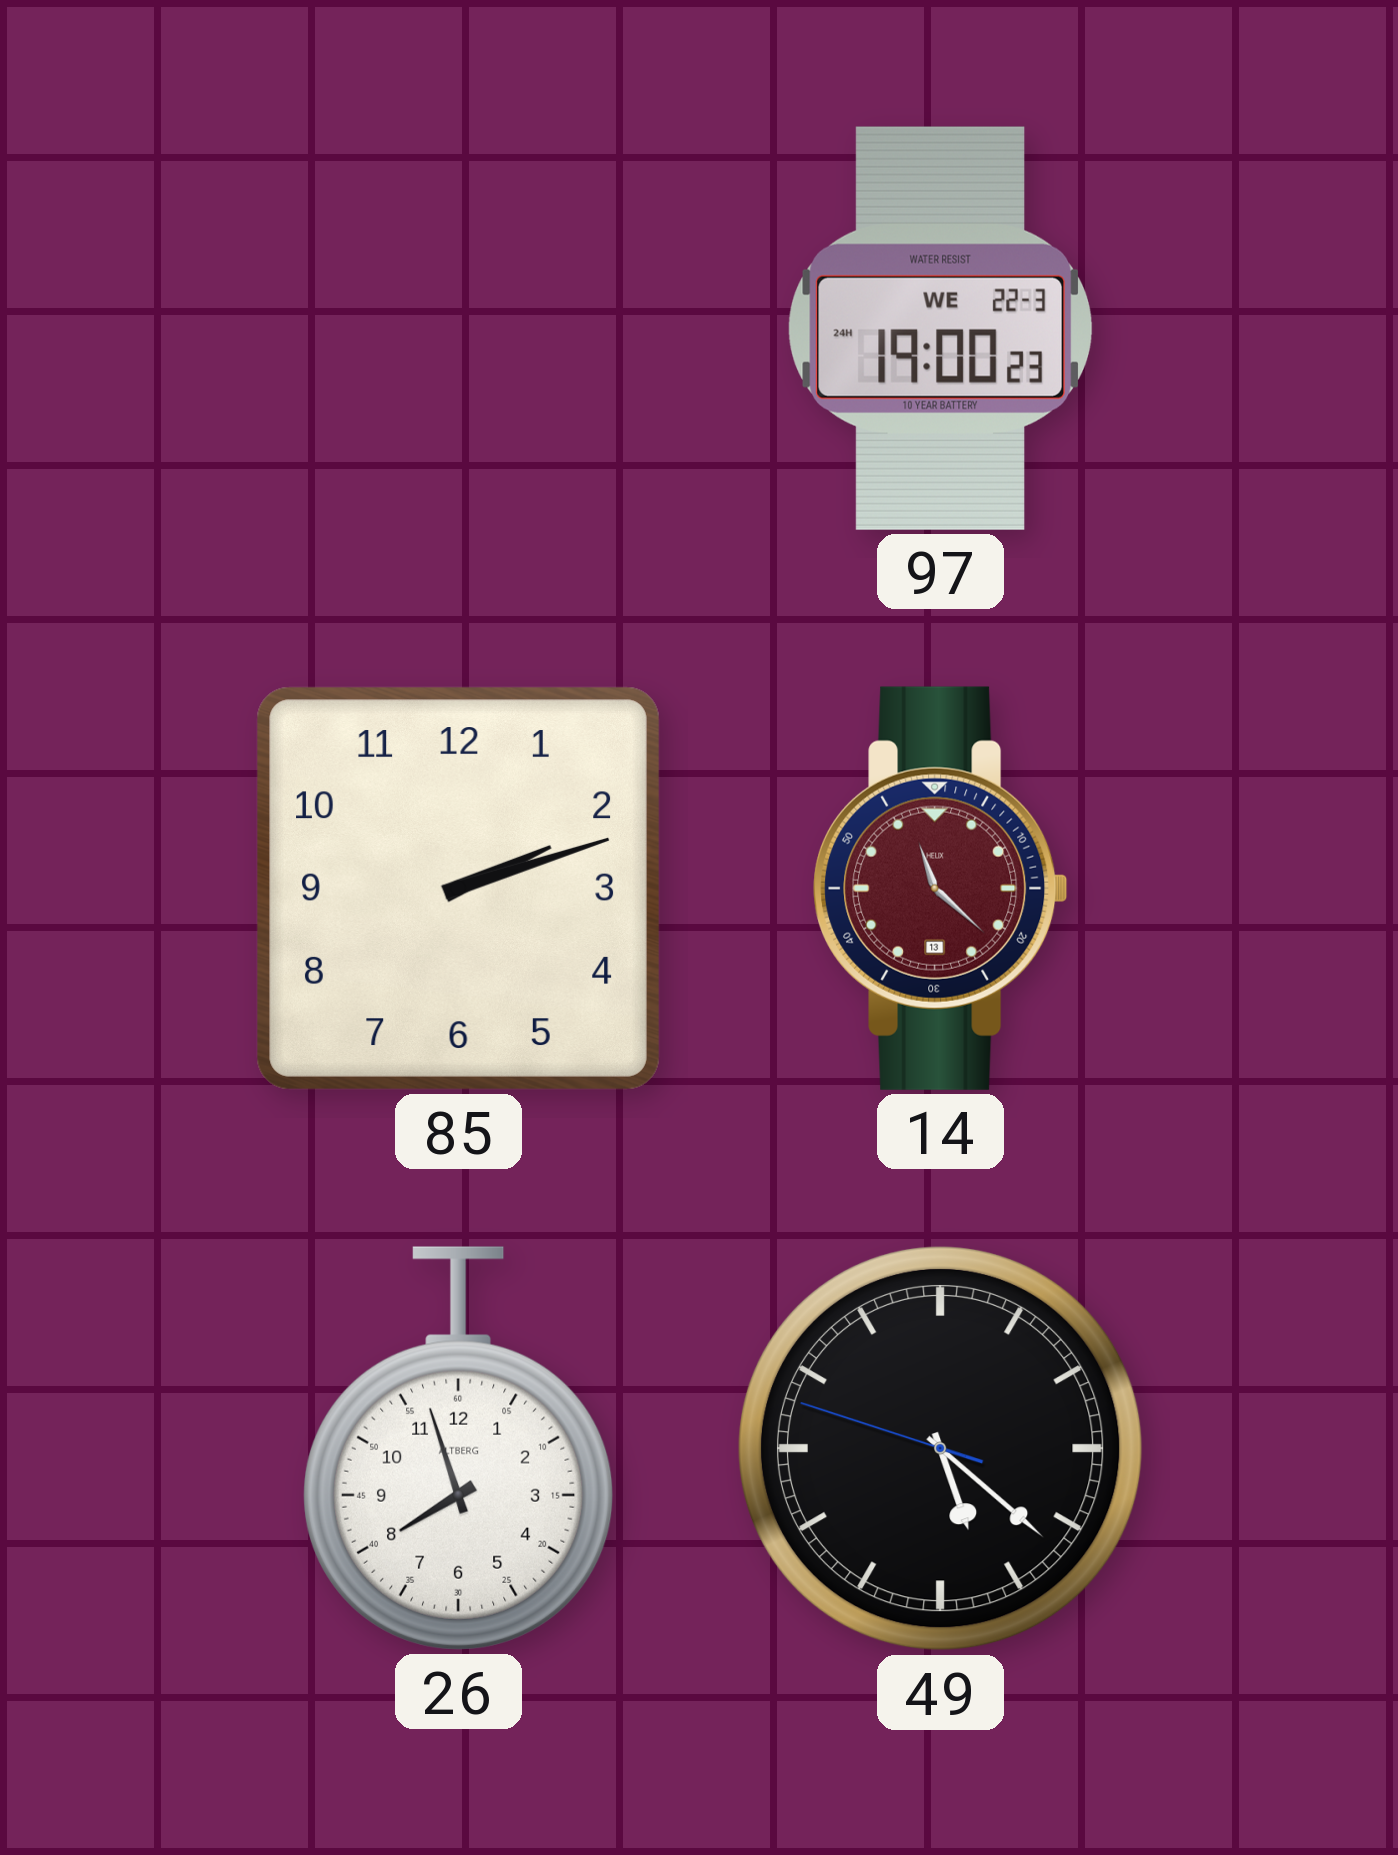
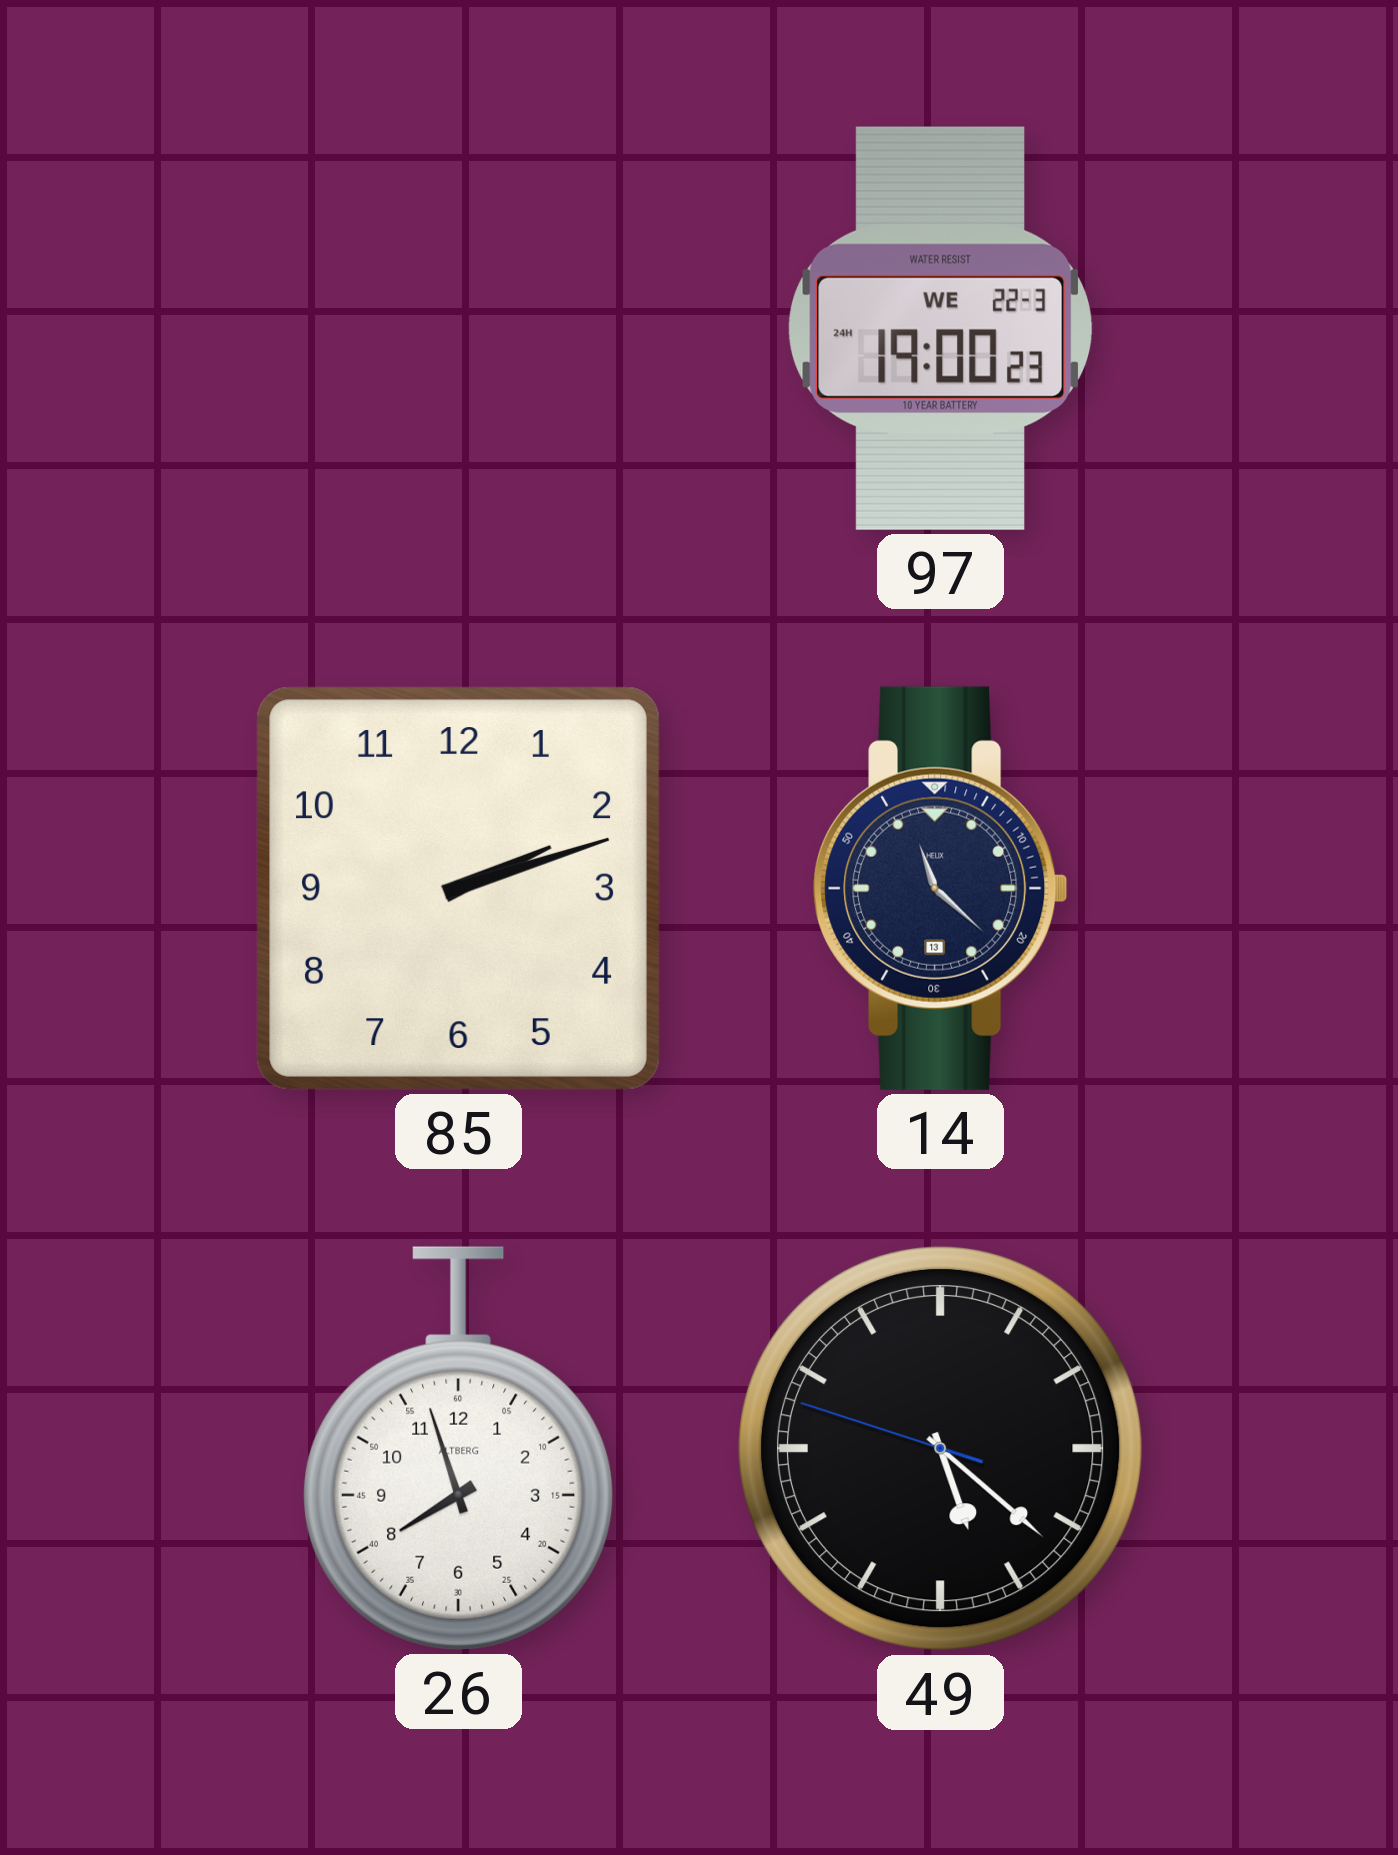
14 dial: burgundy -> navy
